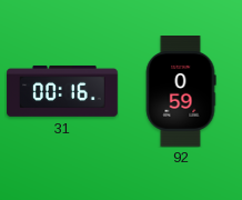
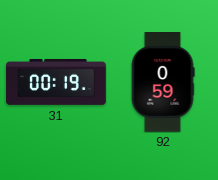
31: 00:16 -> 00:19
